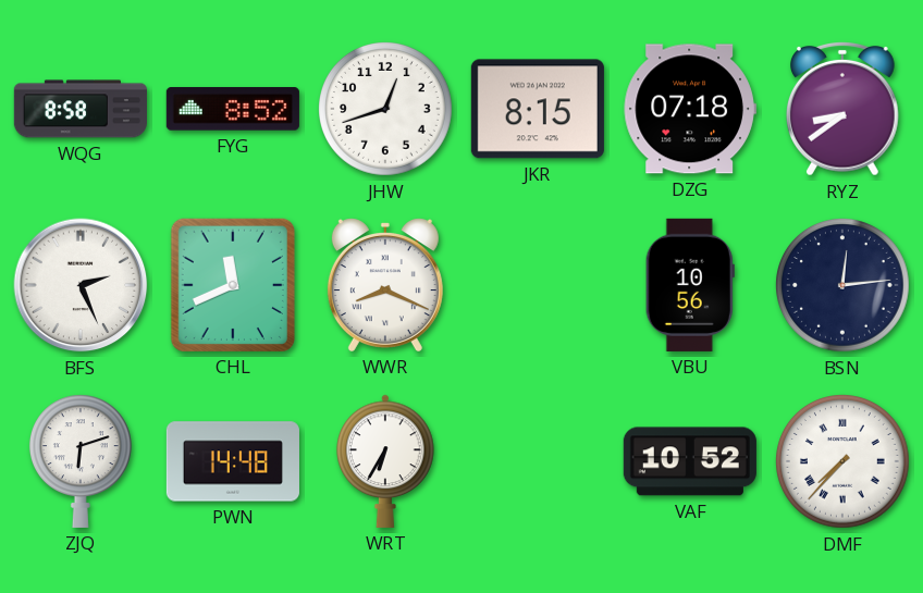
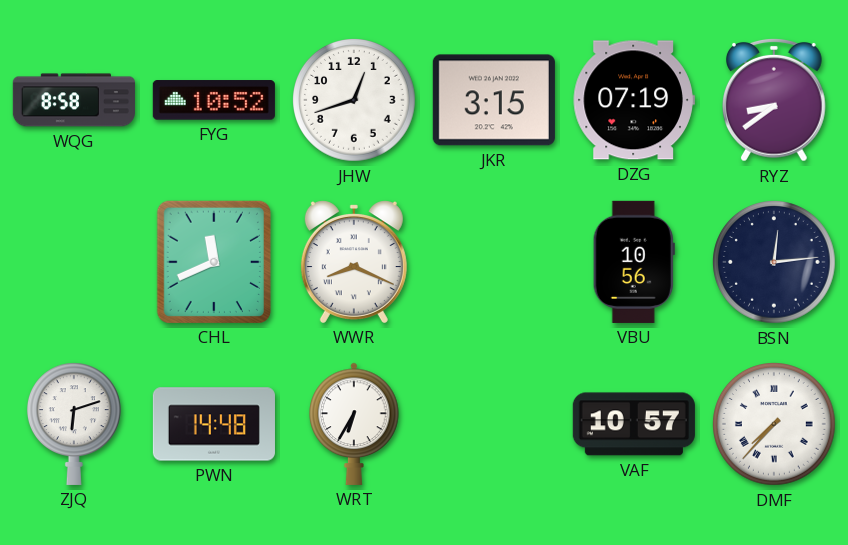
FYG: 8:52 -> 10:52
JKR: 8:15 -> 3:15
DZG: 07:18 -> 07:19
BFS: 2:26 -> none
VAF: 10:52 -> 10:57
